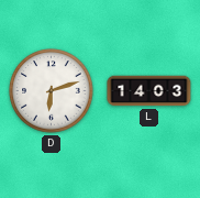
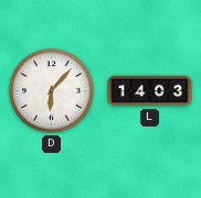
D: 6:12 -> 6:07
